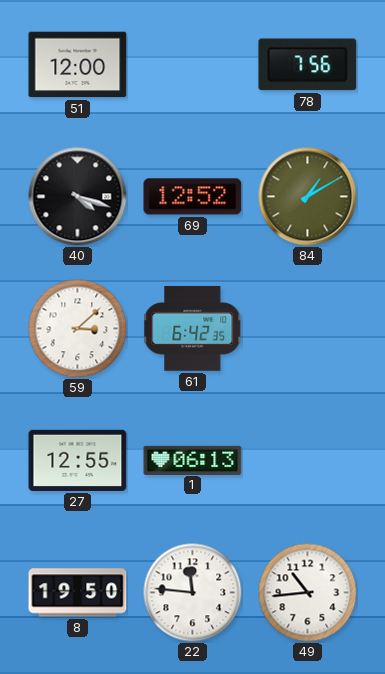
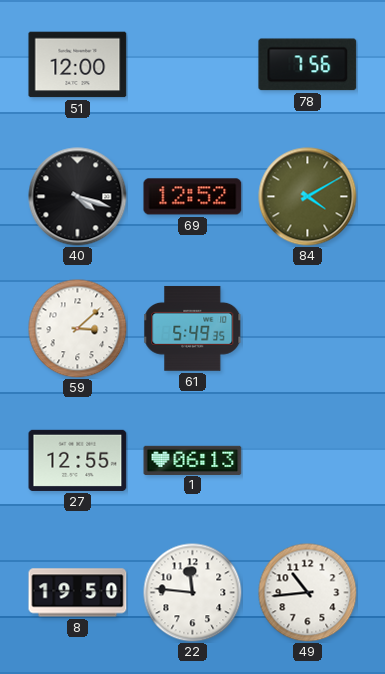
84: 1:10 -> 4:10
61: 6:42 -> 5:49
